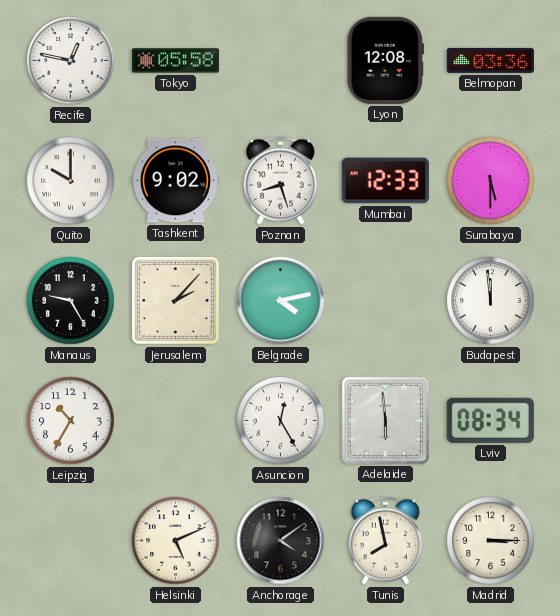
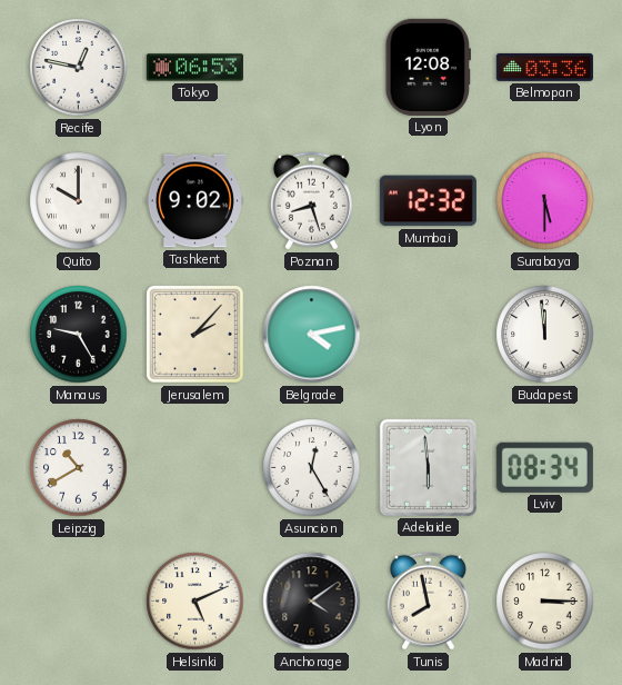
Tokyo: 05:58 -> 06:53
Mumbai: 12:33 -> 12:32
Leipzig: 10:35 -> 10:40
